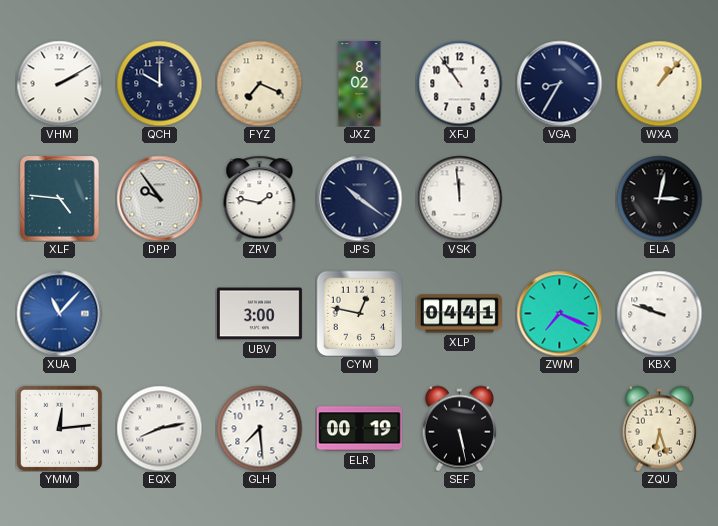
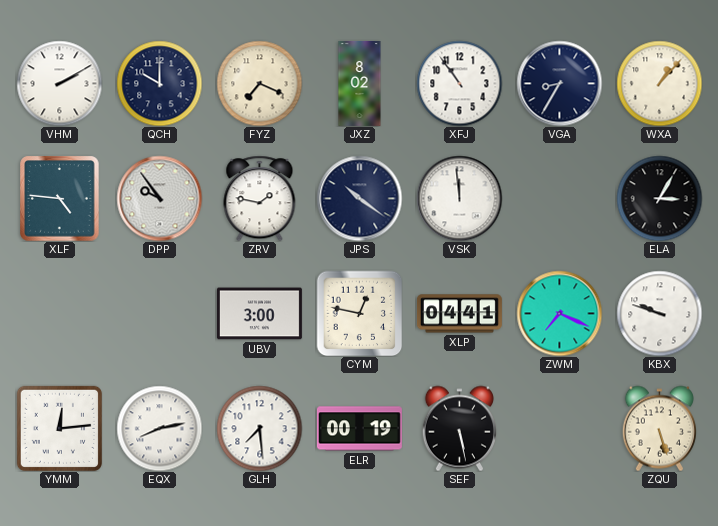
ELA: 3:02 -> 3:05
XUA: 11:07 -> none
ZQU: 6:27 -> 5:27
